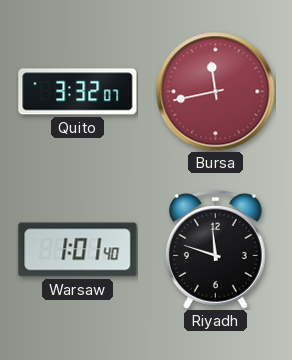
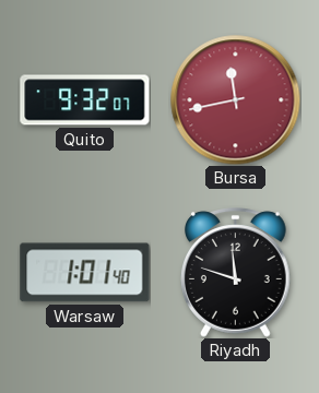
Quito: 3:32 -> 9:32
